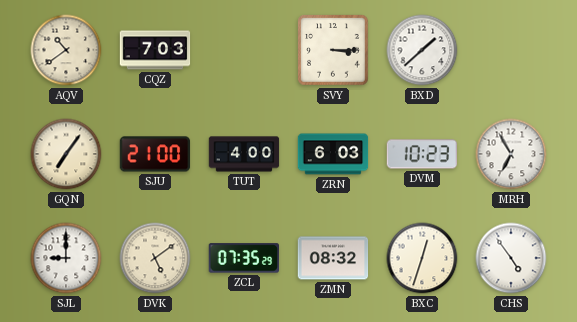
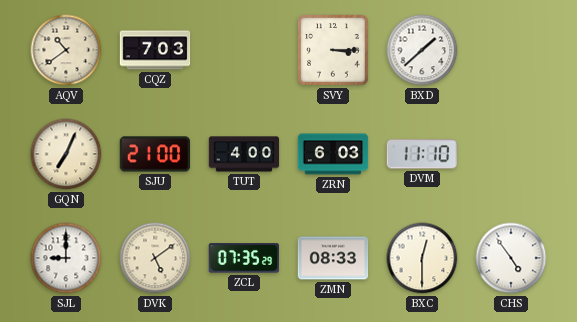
GQN: 7:06 -> 7:04
DVM: 10:23 -> 11:10
MRH: 6:55 -> none
ZMN: 08:32 -> 08:33
BXC: 12:33 -> 12:30
